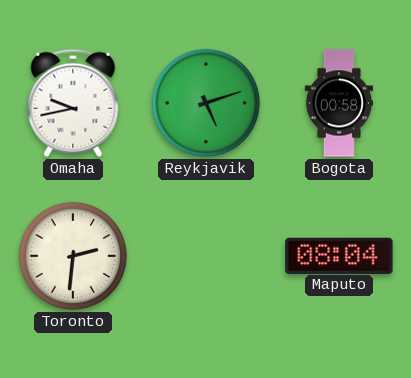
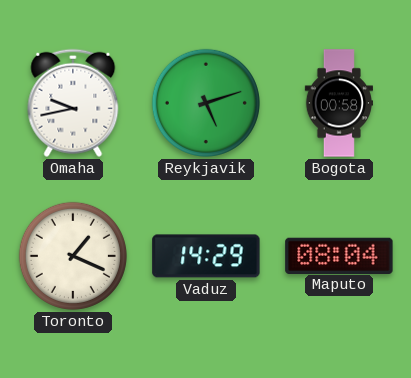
Toronto: 2:31 -> 1:19
Vaduz: none -> 14:29
